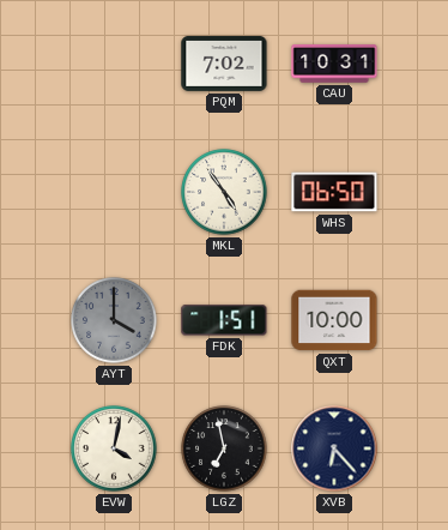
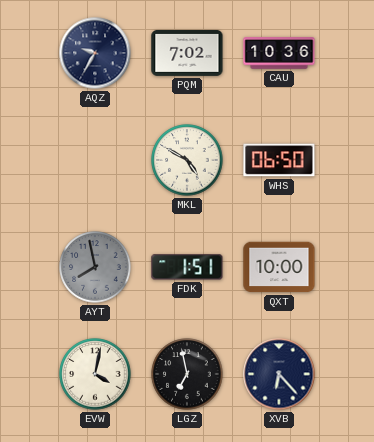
AQZ: none -> 9:35
CAU: 10:31 -> 10:36
MKL: 4:54 -> 4:50
AYT: 4:00 -> 7:58
